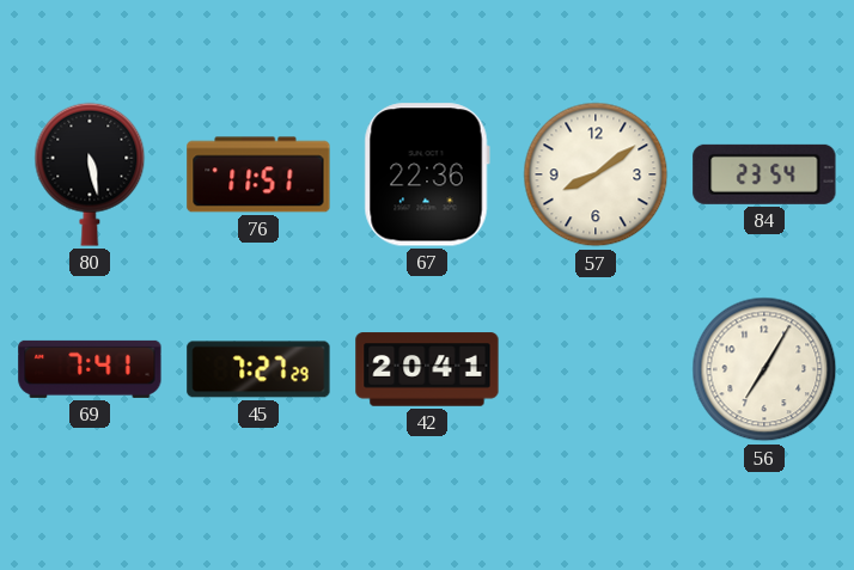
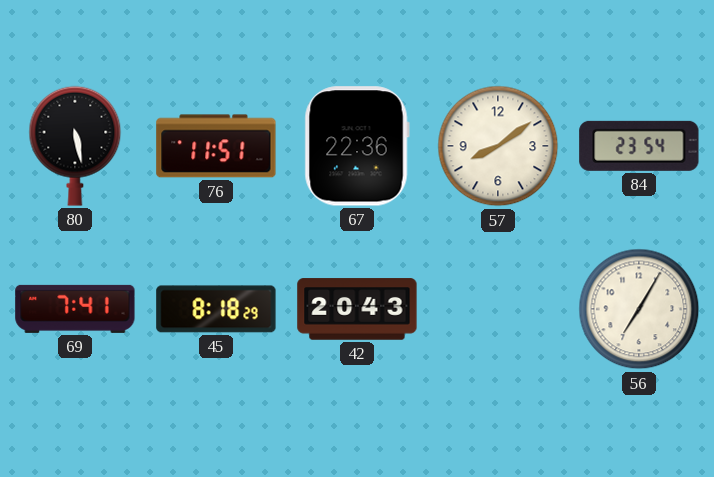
45: 7:27 -> 8:18
42: 20:41 -> 20:43
